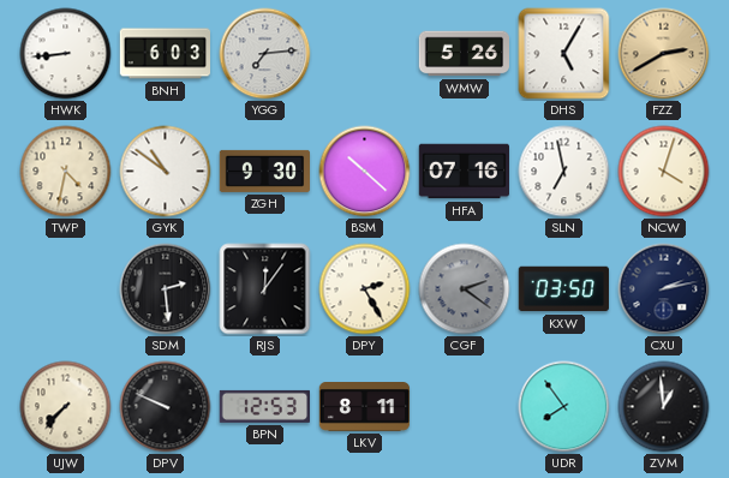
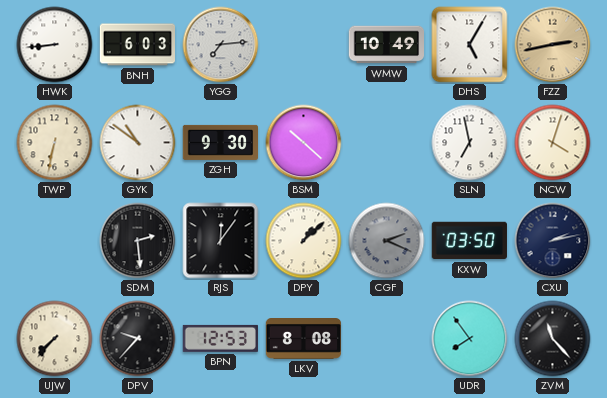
WMW: 5:26 -> 10:49
FZZ: 2:40 -> 2:43
TWP: 4:32 -> 6:32
HFA: 07:16 -> none
DPY: 2:25 -> 1:08
CGF: 2:21 -> 2:19
DPV: 9:49 -> 9:37
LKV: 8:11 -> 8:08
ZVM: 12:59 -> 11:23
